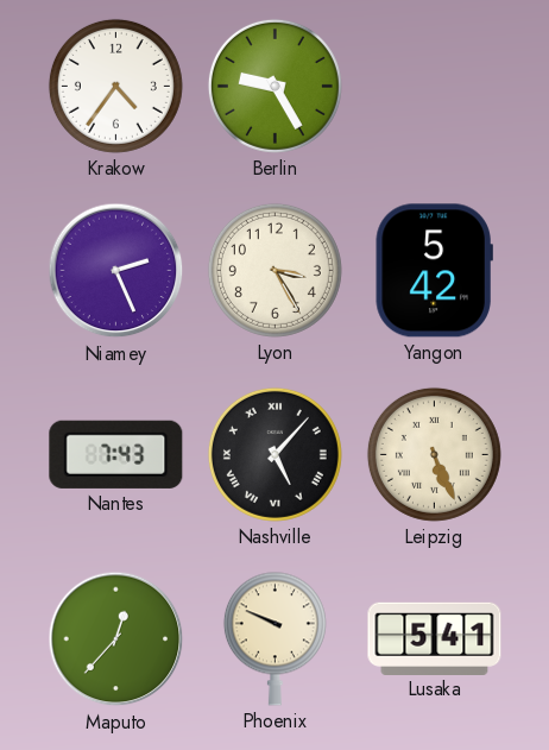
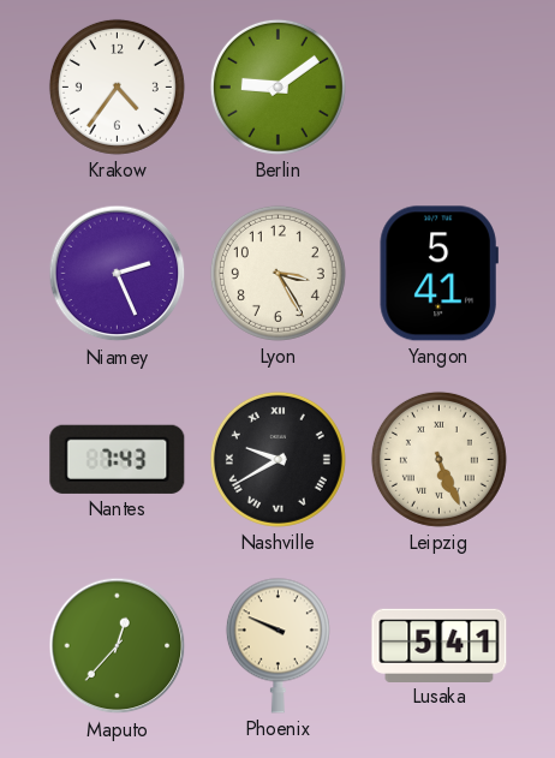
Berlin: 9:25 -> 9:09
Yangon: 5:42 -> 5:41
Nashville: 5:07 -> 9:40
